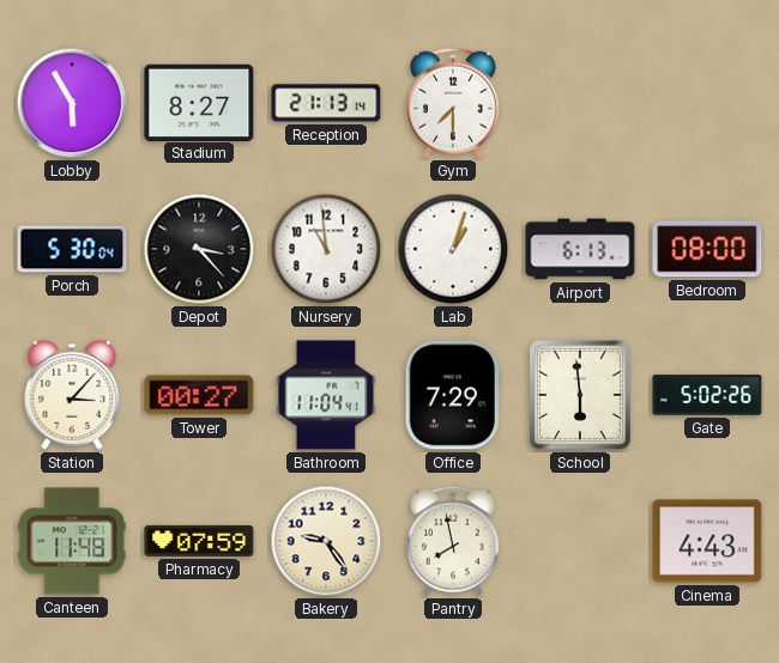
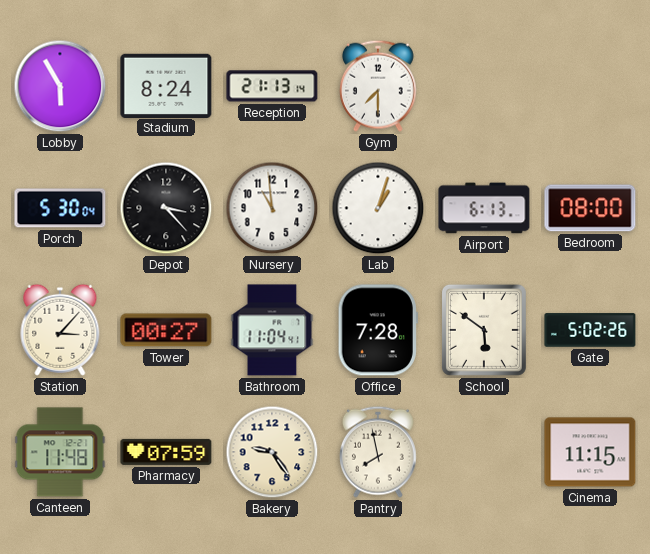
Stadium: 8:27 -> 8:24
Office: 7:29 -> 7:28
School: 5:59 -> 5:51
Cinema: 4:43 -> 11:15
